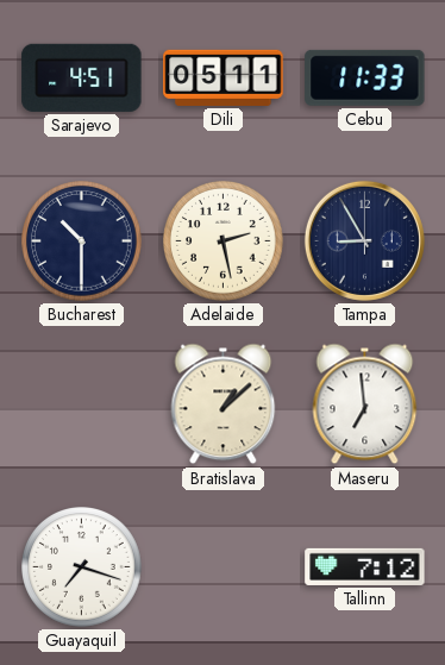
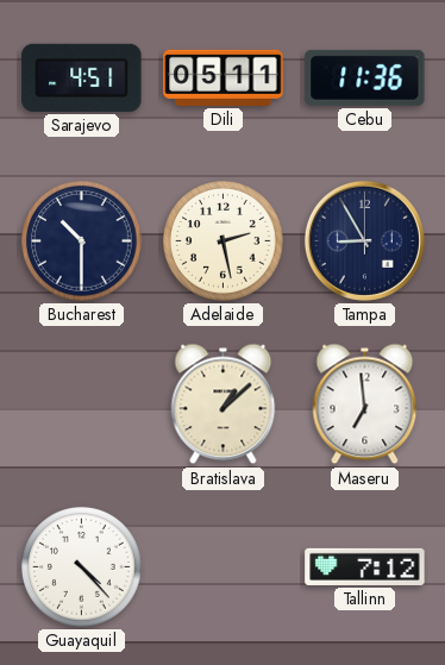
Cebu: 11:33 -> 11:36
Guayaquil: 7:18 -> 4:23
